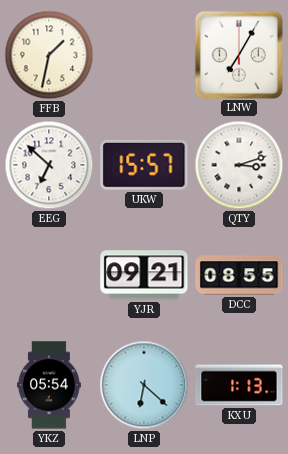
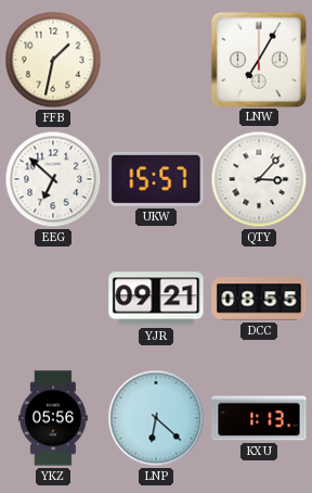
QTY: 3:12 -> 3:07
YKZ: 05:54 -> 05:56
